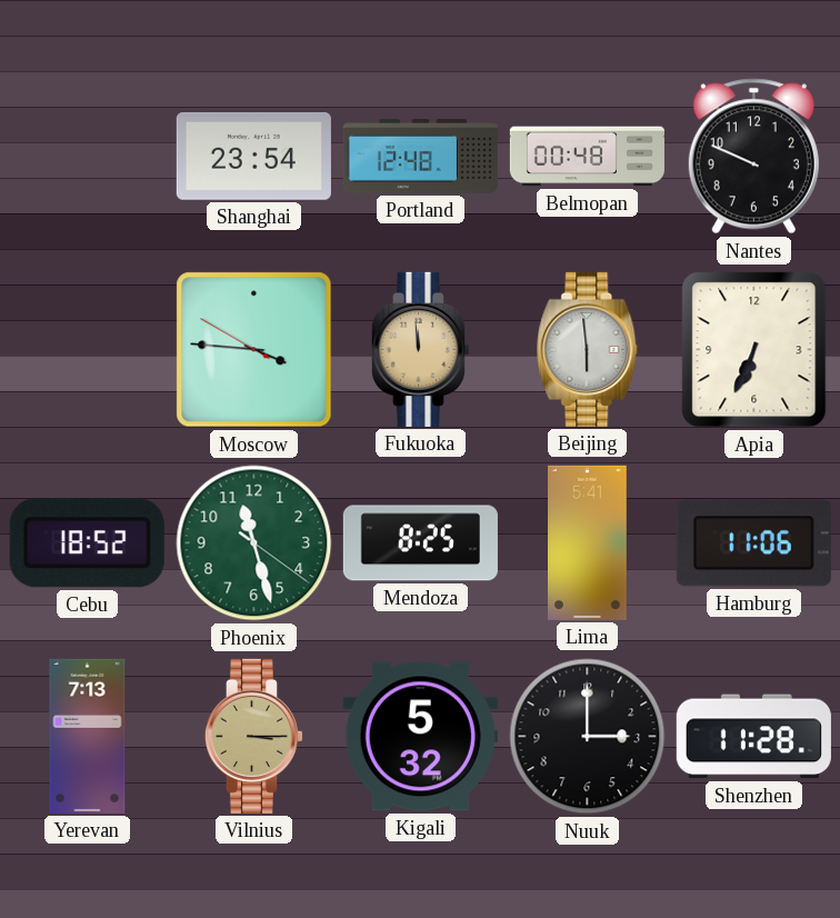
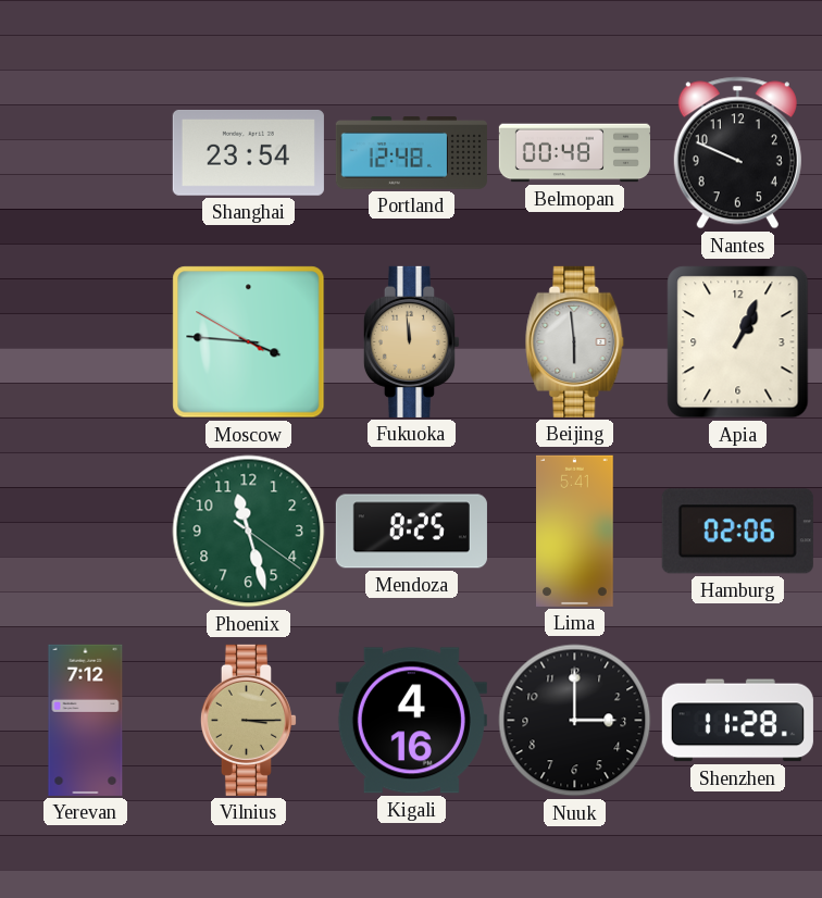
Apia: 6:34 -> 1:04
Cebu: 18:52 -> none
Hamburg: 11:06 -> 02:06
Yerevan: 7:13 -> 7:12
Kigali: 5:32 -> 4:16
